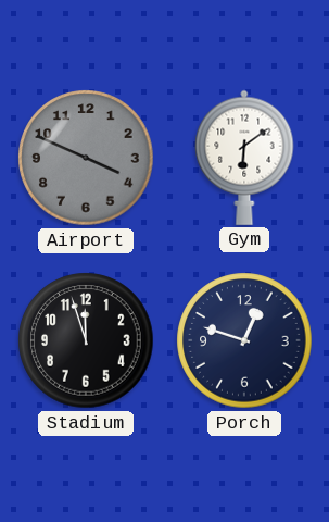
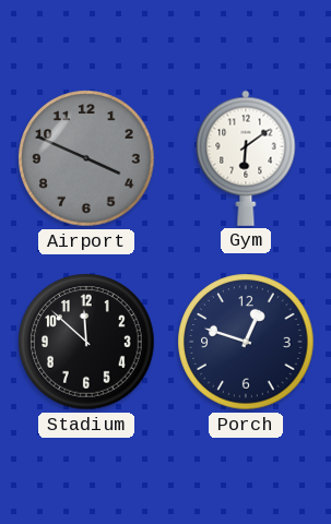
Stadium: 11:57 -> 11:52
